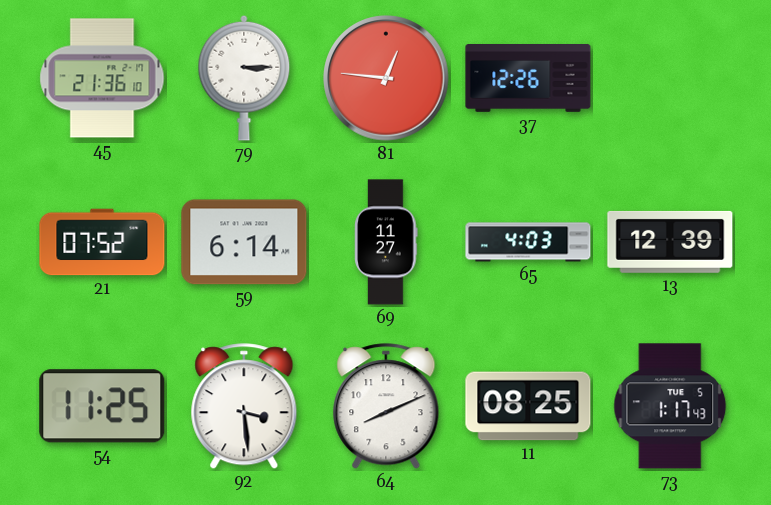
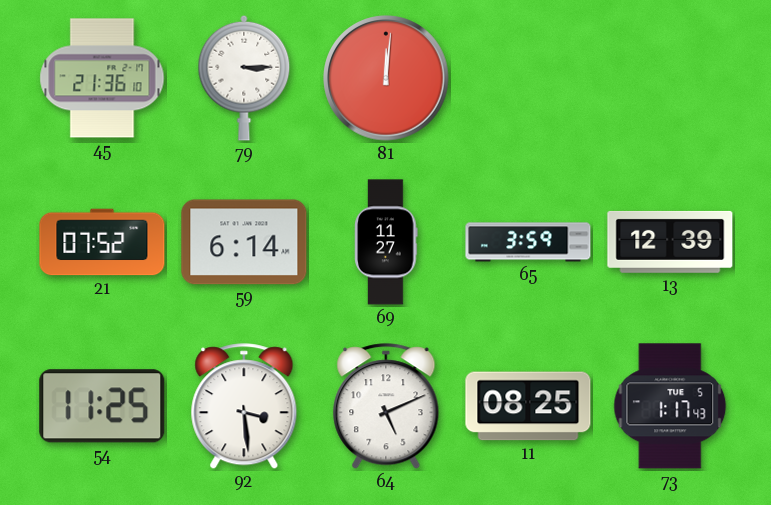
81: 12:46 -> 12:01
37: 12:26 -> none
65: 4:03 -> 3:59
64: 8:11 -> 5:11
